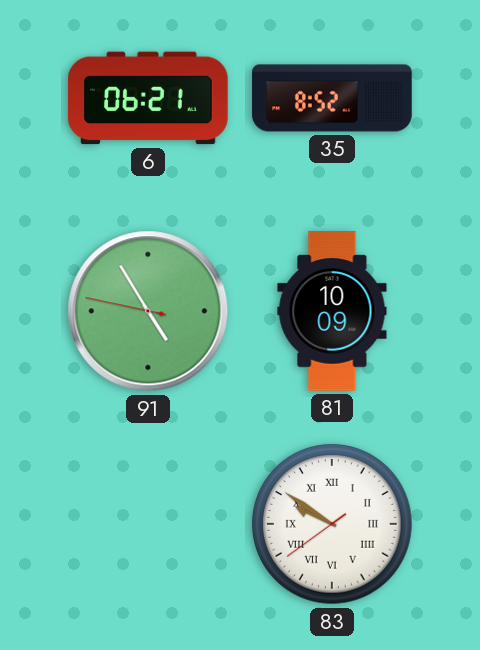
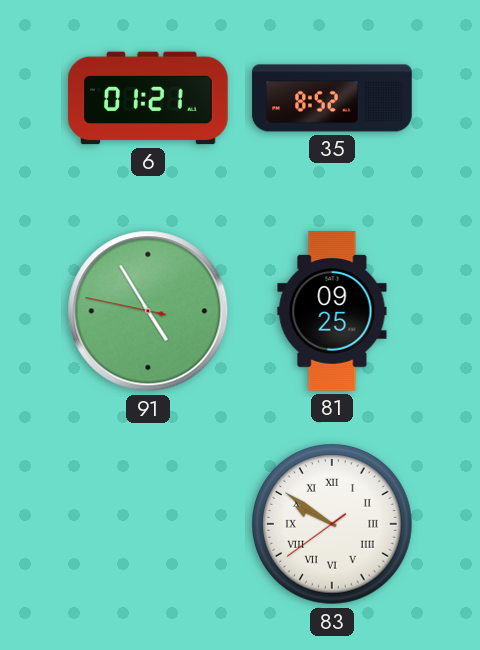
6: 06:21 -> 01:21
81: 10:09 -> 09:25
